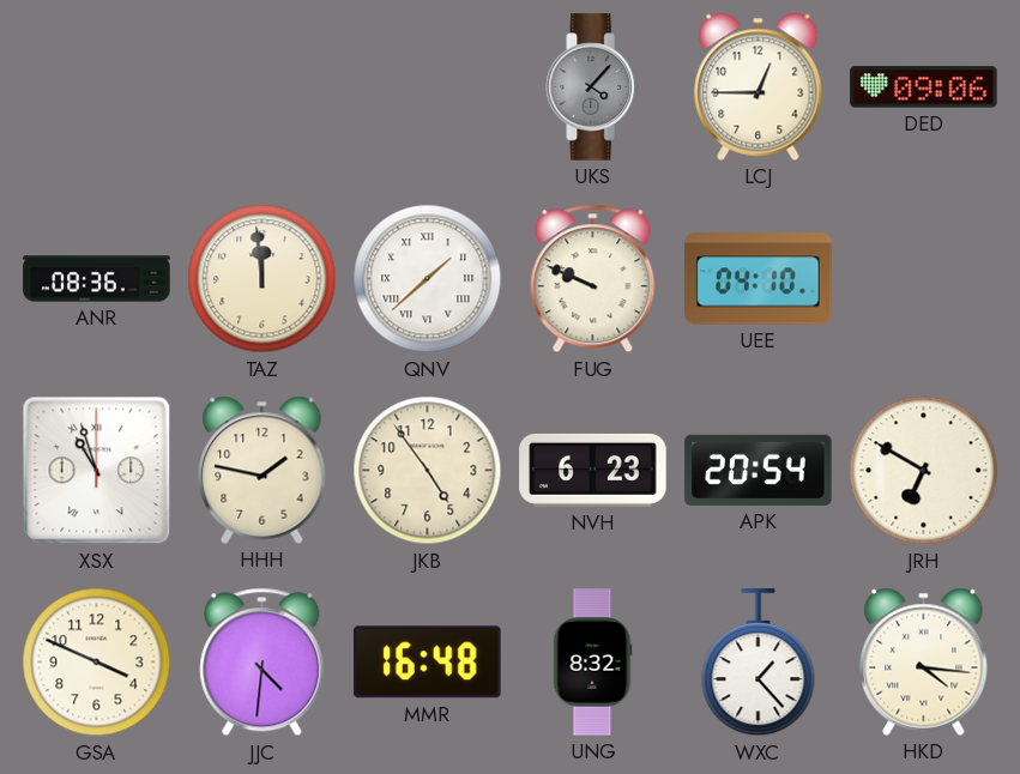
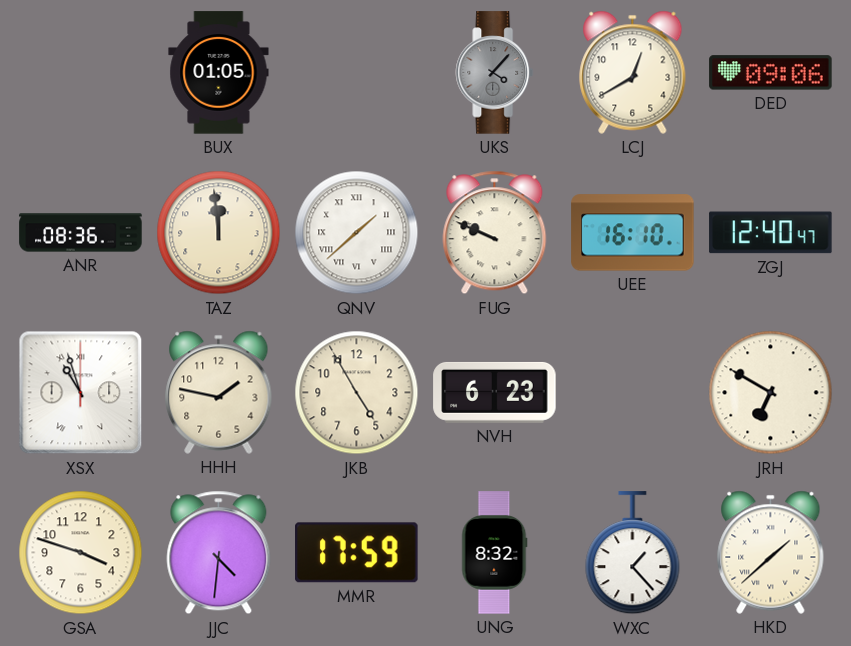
BUX: none -> 01:05
LCJ: 12:45 -> 12:40
UEE: 04:10 -> 16:10
ZGJ: none -> 12:40
JKB: 4:54 -> 4:55
APK: 20:54 -> none
GSA: 3:49 -> 3:48
MMR: 16:48 -> 17:59
HKD: 4:16 -> 1:38
